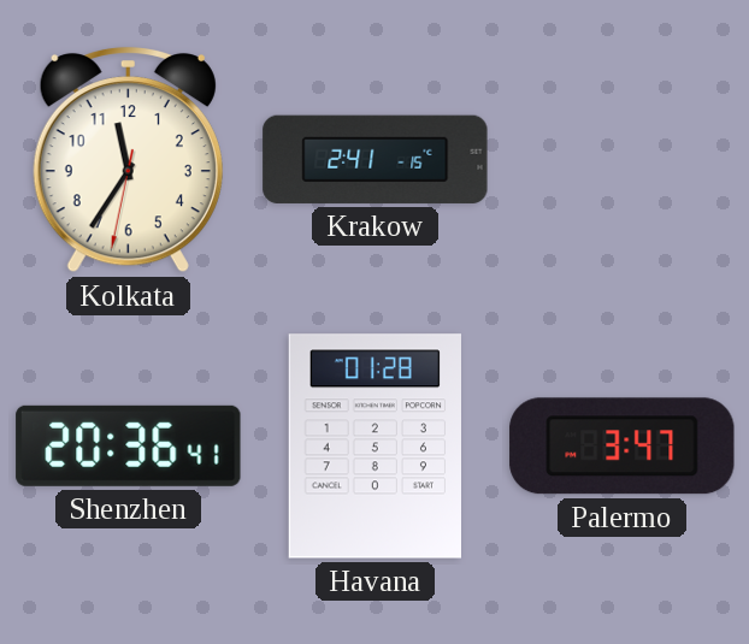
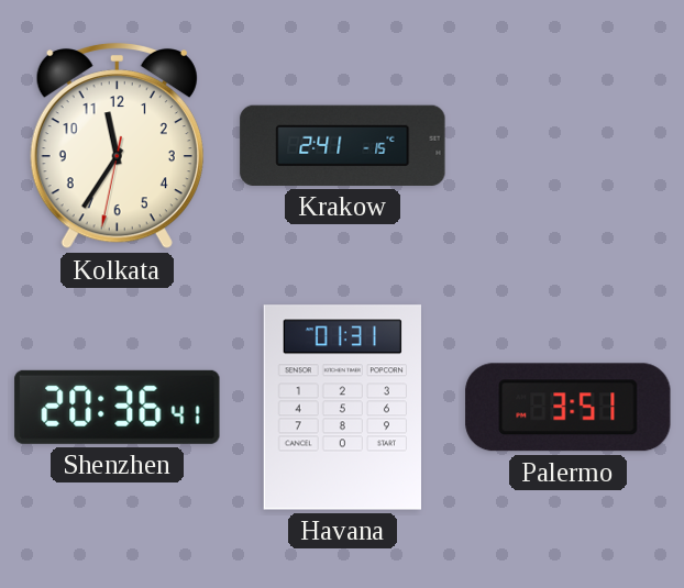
Havana: 01:28 -> 01:31
Palermo: 3:47 -> 3:51
